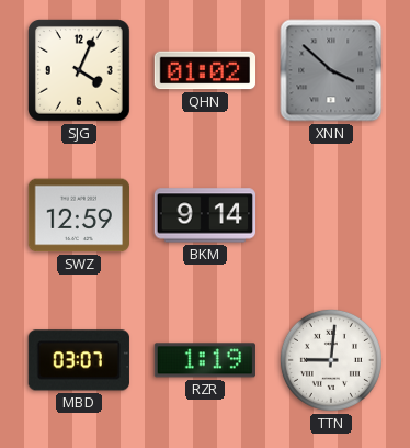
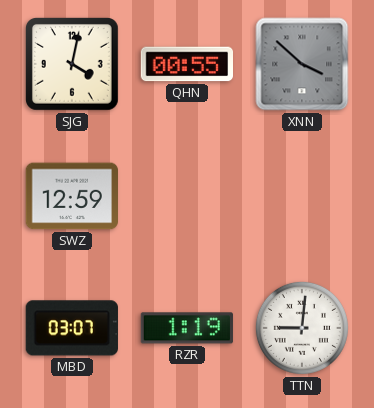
SJG: 4:04 -> 4:02
QHN: 01:02 -> 00:55
BKM: 9:14 -> none
